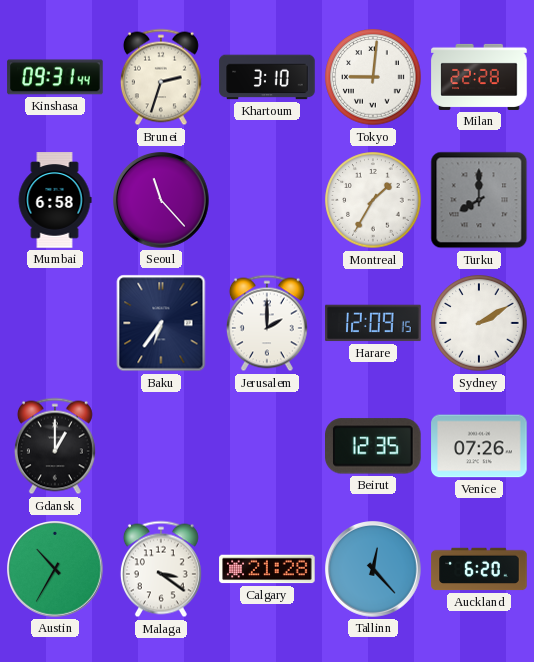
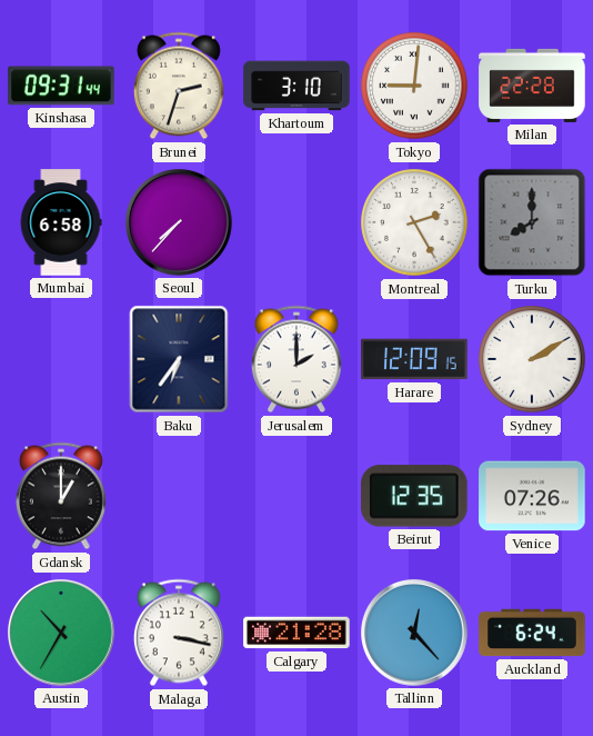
Seoul: 11:23 -> 7:37
Montreal: 1:35 -> 2:25
Malaga: 3:21 -> 3:17
Auckland: 6:20 -> 6:24
